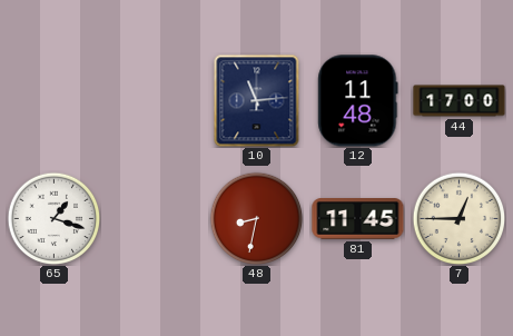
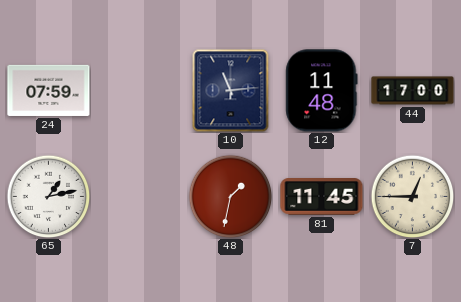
24: none -> 07:59
65: 1:18 -> 1:13
48: 8:32 -> 1:32
